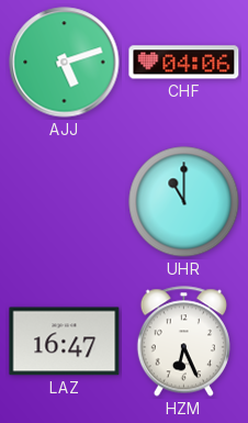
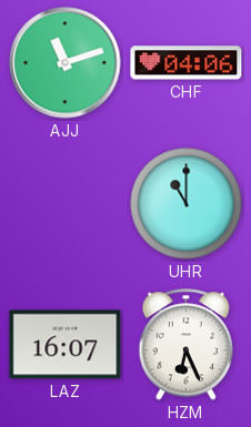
AJJ: 5:12 -> 11:12
LAZ: 16:47 -> 16:07
